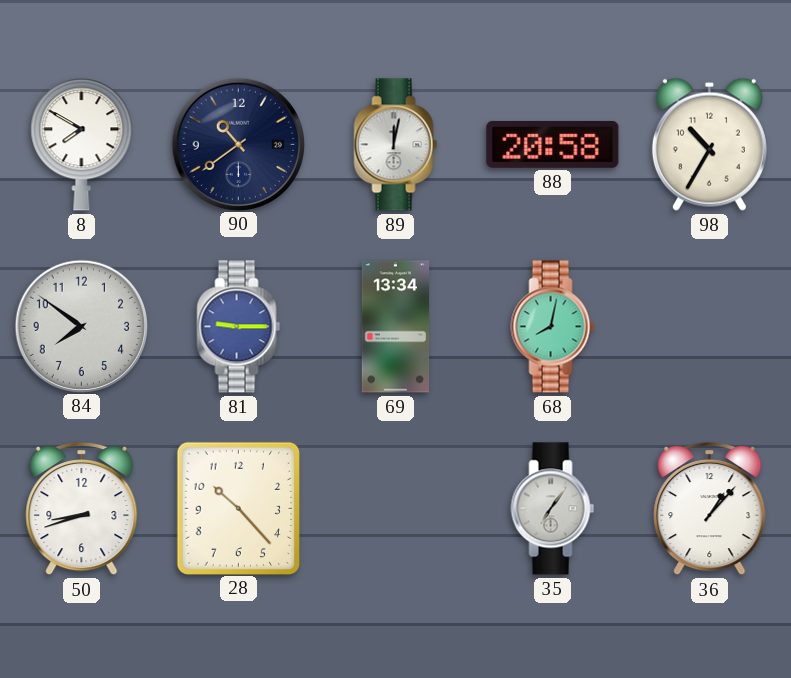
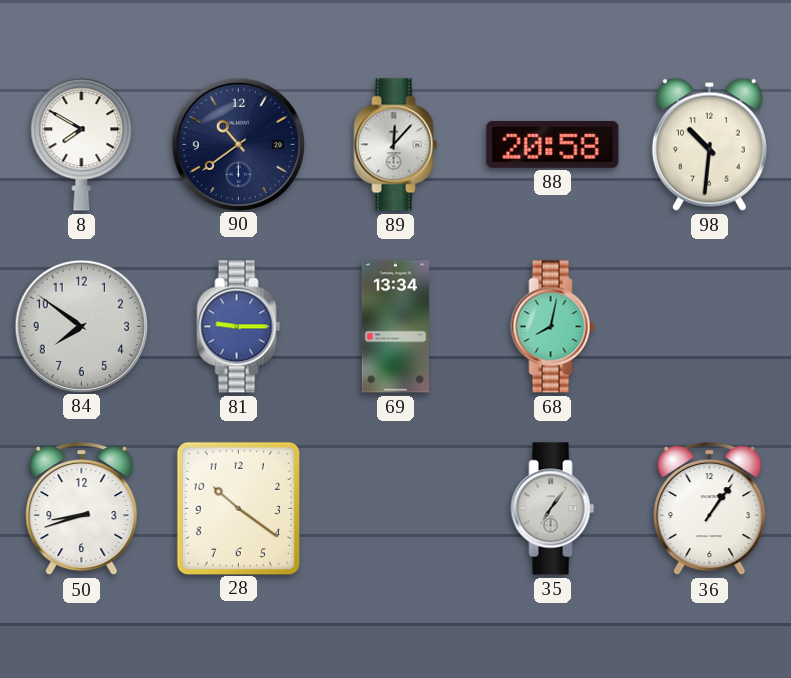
89: 12:02 -> 12:07
98: 10:35 -> 10:31
28: 10:23 -> 10:21
36: 1:07 -> 1:06
